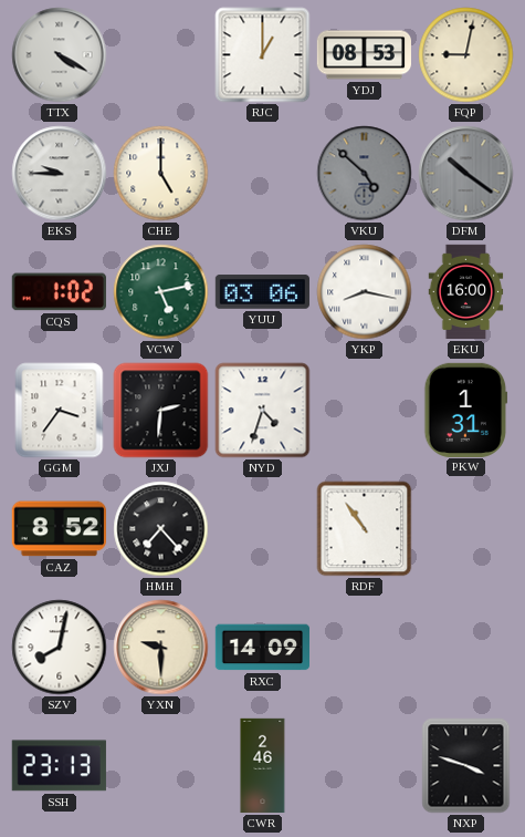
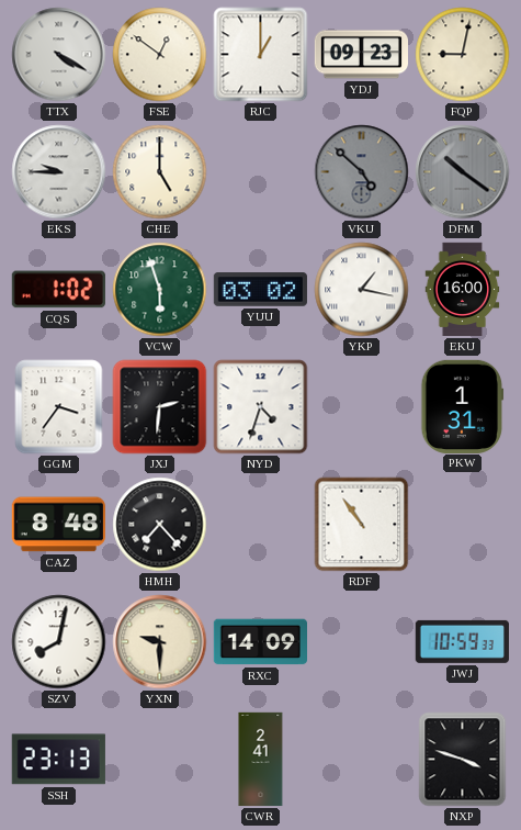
FSE: none -> 12:51
YDJ: 08:53 -> 09:23
VCW: 5:13 -> 5:57
YUU: 03:06 -> 03:02
YKP: 8:17 -> 1:17
CAZ: 8:52 -> 8:48
JWJ: none -> 10:59
CWR: 2:46 -> 2:41
